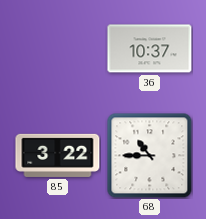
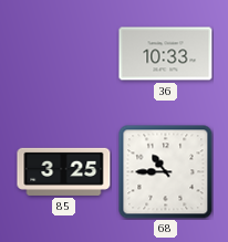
36: 10:37 -> 10:33
85: 3:22 -> 3:25
